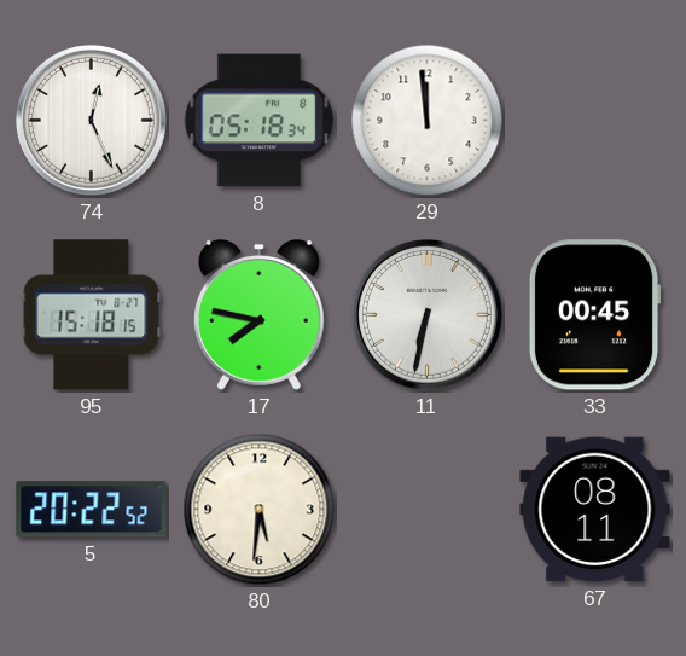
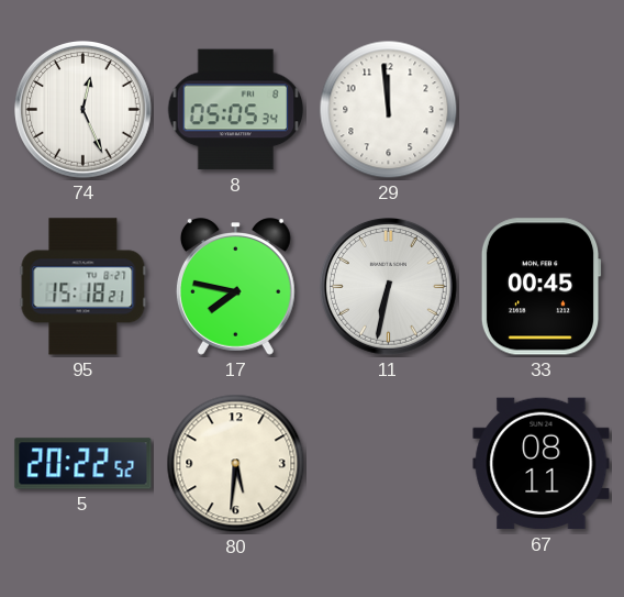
8: 05:18 -> 05:05
95: 15:18:15 -> 15:18:21
